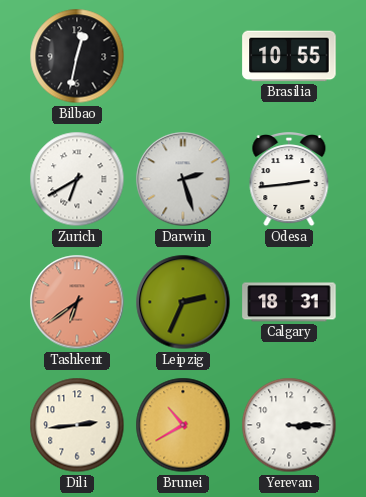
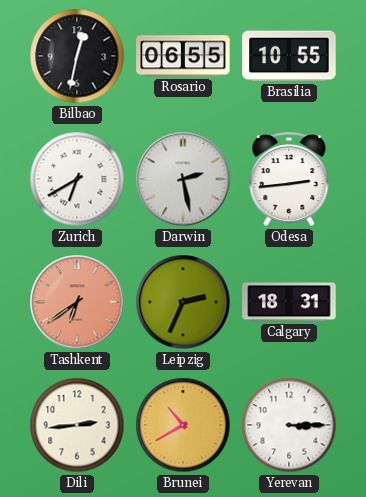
Rosario: none -> 06:55
Darwin: 2:27 -> 2:28
